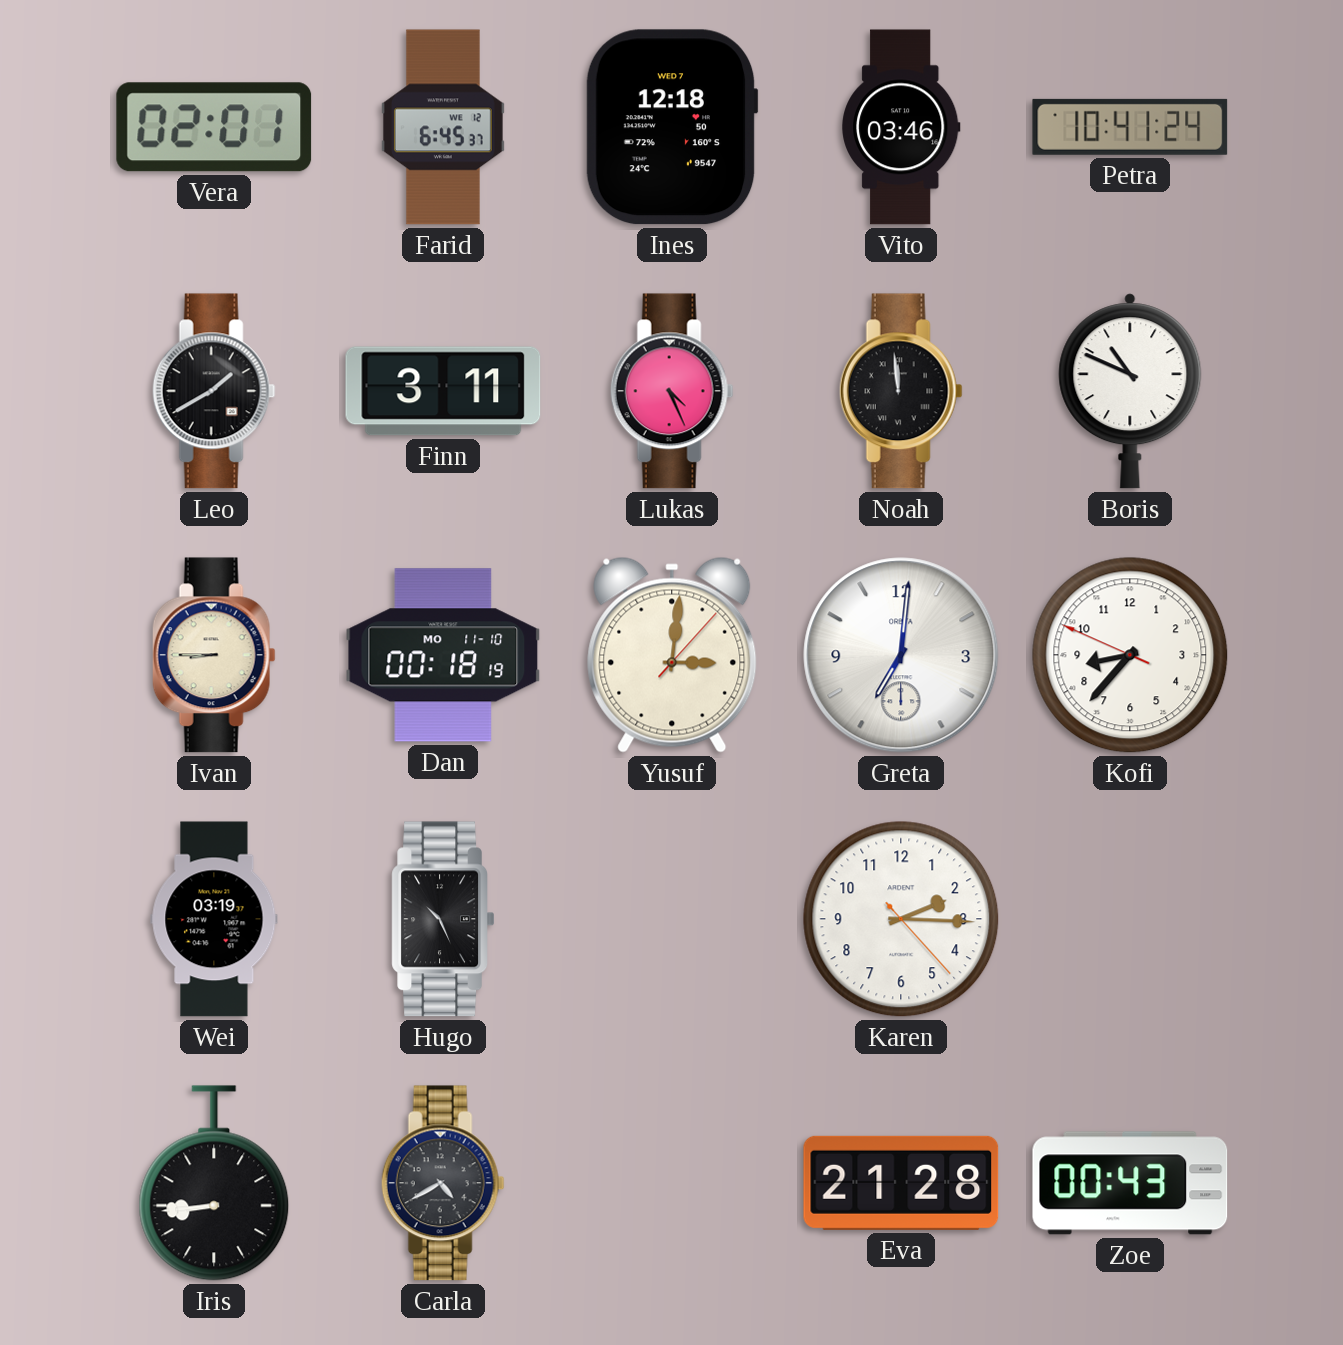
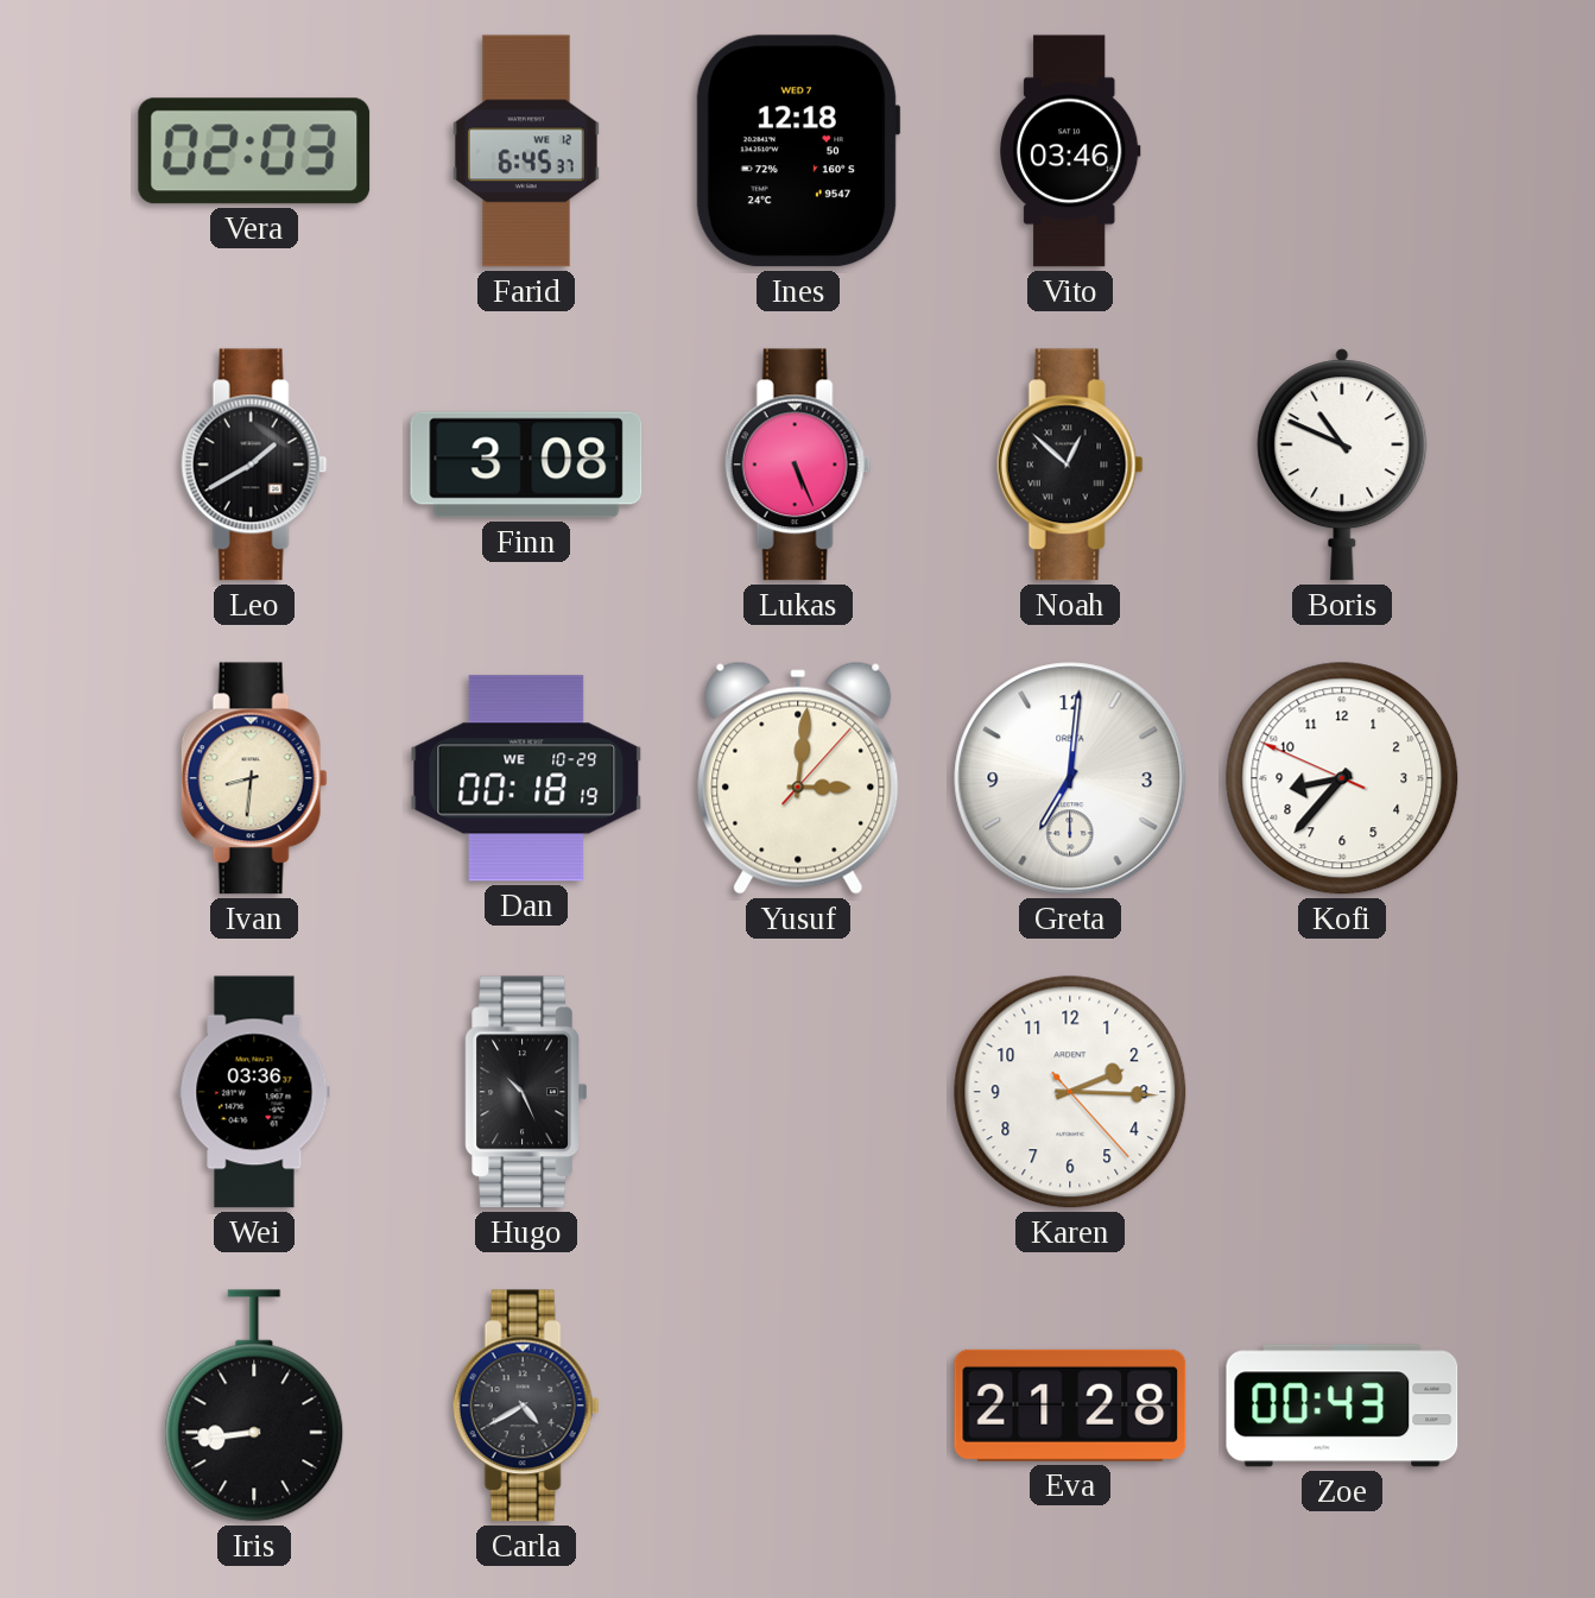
Vera: 02:01 -> 02:03
Petra: 10:41 -> none
Finn: 3:11 -> 3:08
Lukas: 4:26 -> 5:26
Noah: 11:59 -> 12:52
Ivan: 8:45 -> 8:31
Dan date: MO 11-10 -> WE 10-29
Wei: 03:19 -> 03:36
